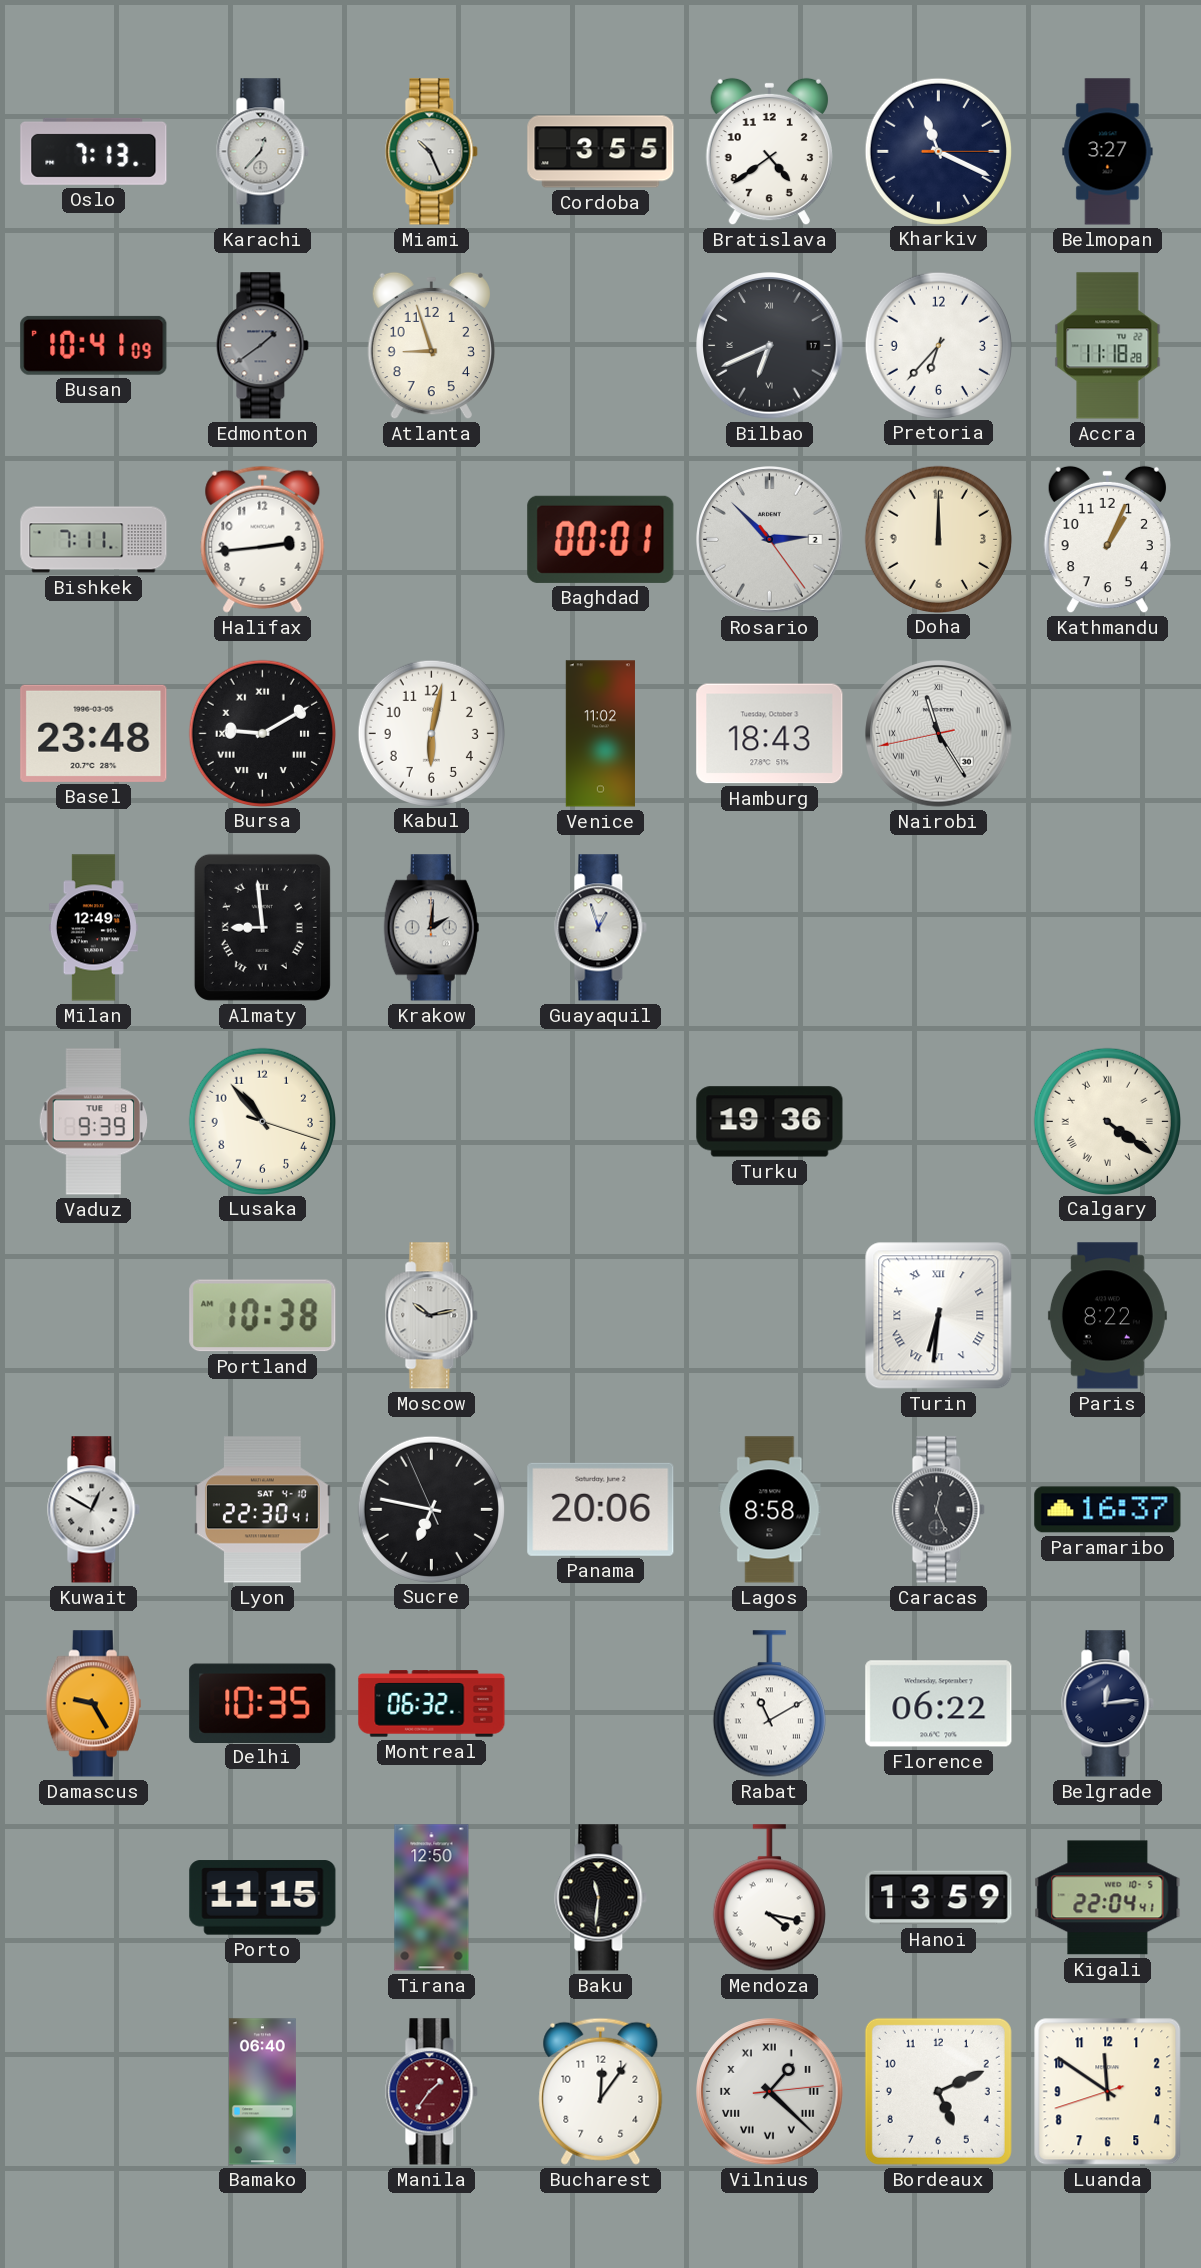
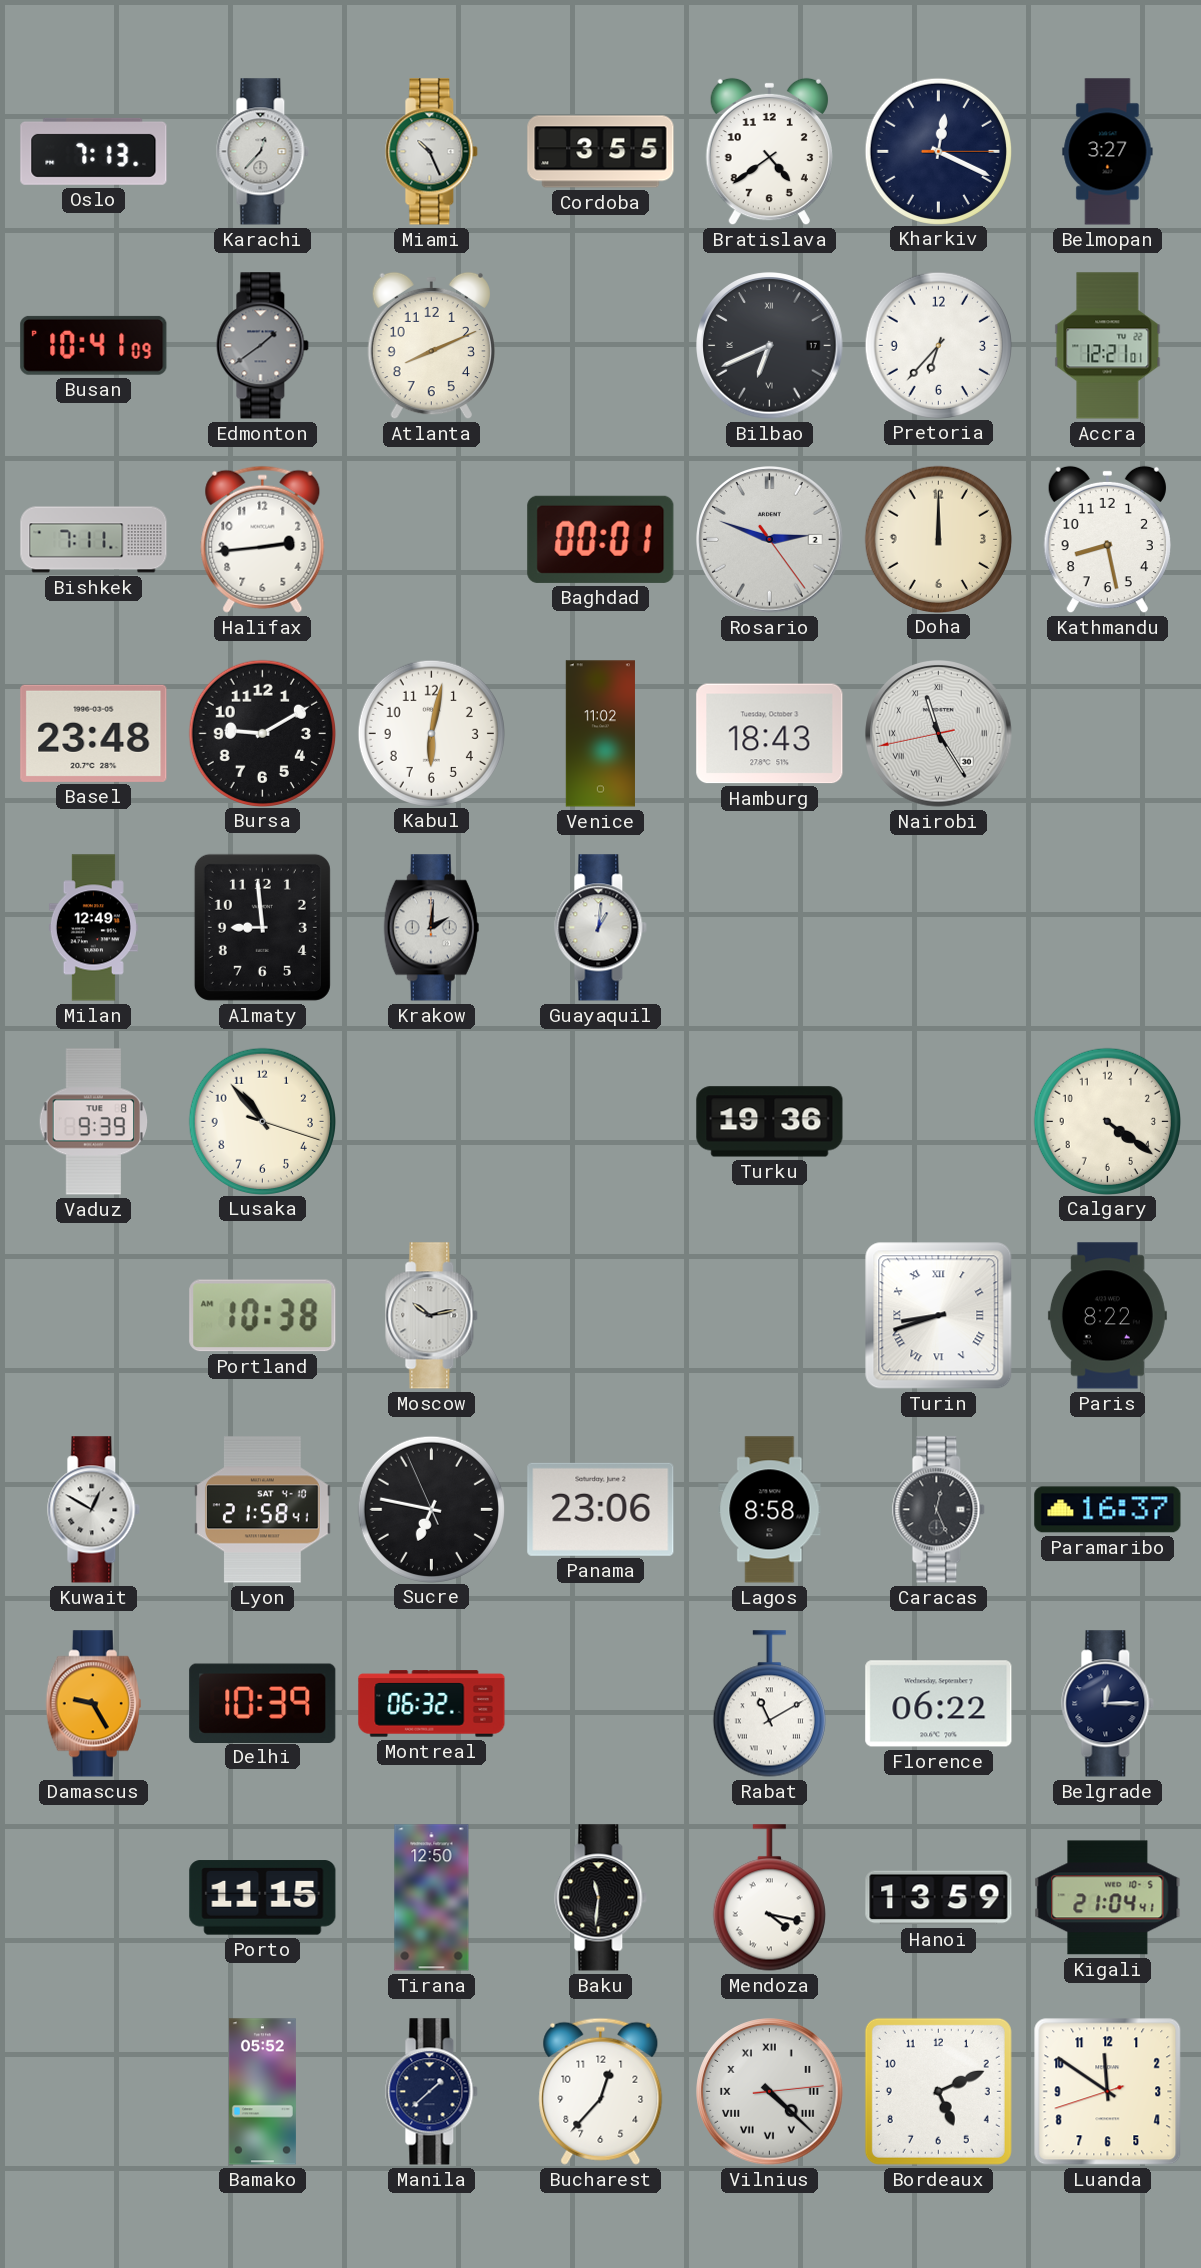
Kharkiv: 11:19 -> 12:19
Atlanta: 8:57 -> 8:11
Accra: 11:18 -> 12:21
Rosario: 2:52 -> 2:48
Kathmandu: 1:04 -> 8:28
Bursa numerals: Roman -> Arabic
Almaty numerals: Roman -> Arabic
Guayaquil: 12:57 -> 1:01
Calgary numerals: Roman -> Arabic
Turin: 6:31 -> 8:42
Lyon: 22:30 -> 21:58
Panama: 20:06 -> 23:06
Delhi: 10:35 -> 10:39
Belgrade: 12:14 -> 12:15
Kigali: 22:04 -> 21:04
Bamako: 06:40 -> 05:52
Manila: 1:36 -> 1:38
Manila dial: burgundy -> navy
Bucharest: 12:06 -> 12:37
Vilnius: 1:22 -> 4:22
